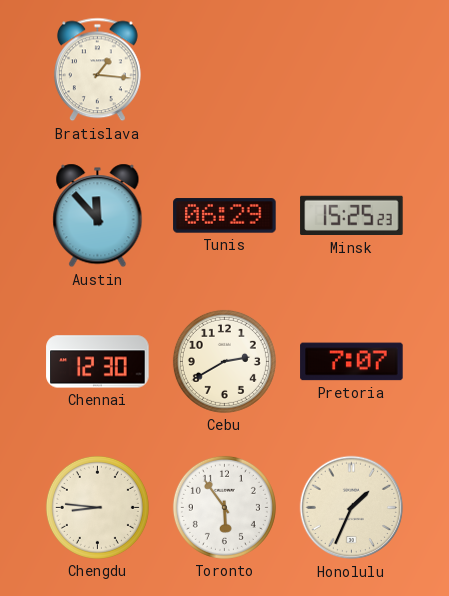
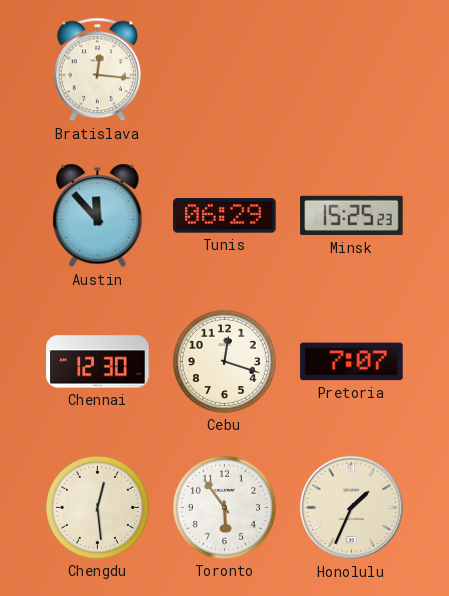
Bratislava: 1:16 -> 12:16
Cebu: 2:40 -> 12:18
Chengdu: 8:46 -> 12:29
